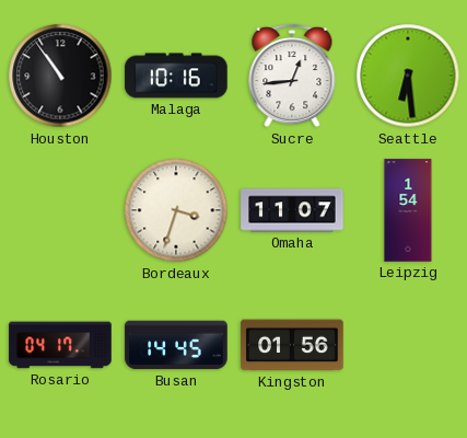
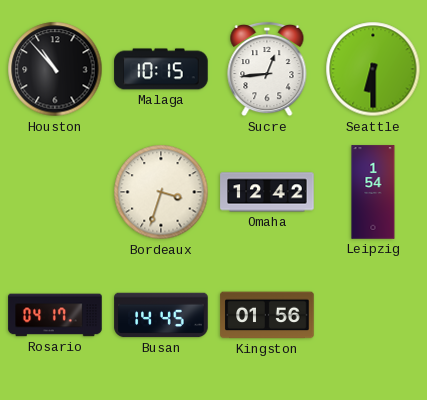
Houston: 10:54 -> 10:53
Malaga: 10:16 -> 10:15
Seattle: 6:29 -> 6:30
Omaha: 11:07 -> 12:42
